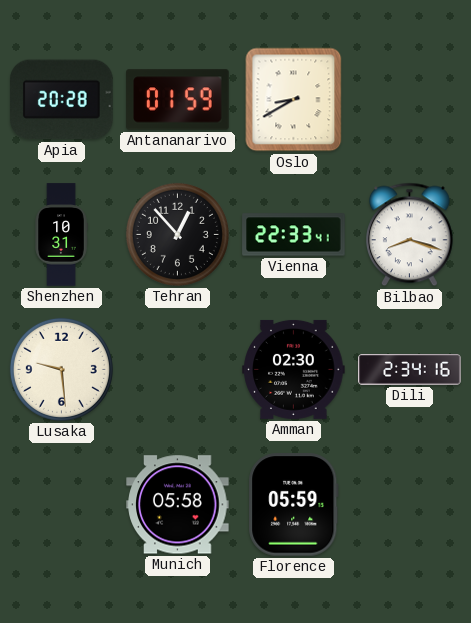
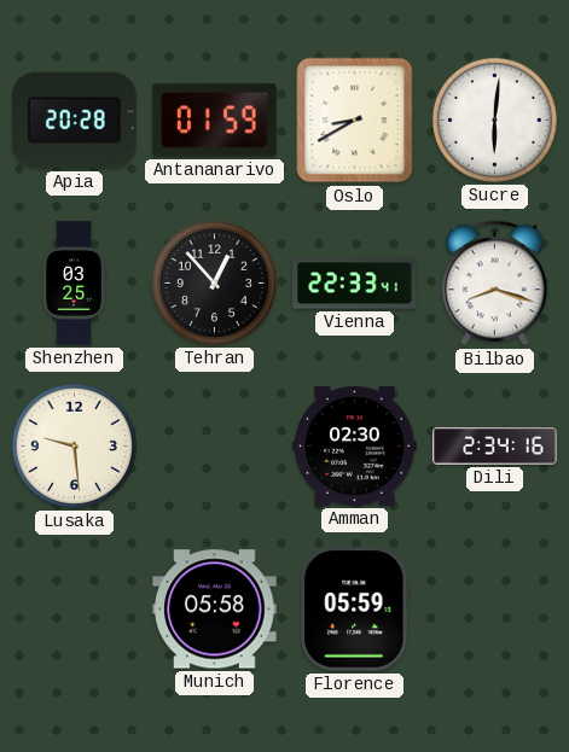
Sucre: none -> 6:01
Shenzhen: 10:31 -> 03:25
